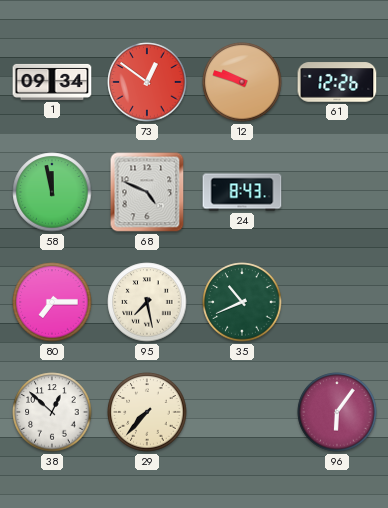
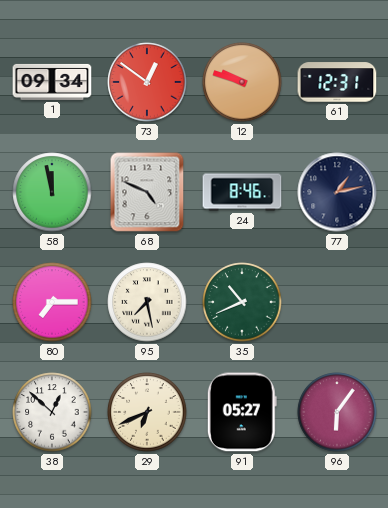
61: 12:26 -> 12:31
24: 8:43 -> 8:46
77: none -> 1:13
29: 7:37 -> 6:41
91: none -> 05:27
